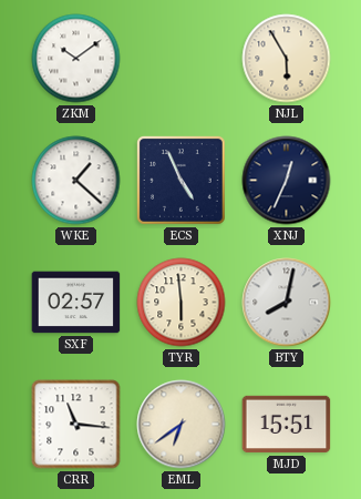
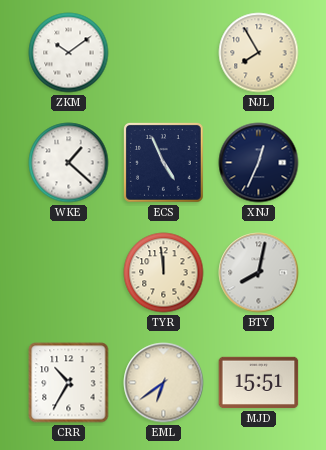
NJL: 5:55 -> 7:55
SXF: 02:57 -> none
TYR: 5:59 -> 11:59
CRR: 11:16 -> 10:35
